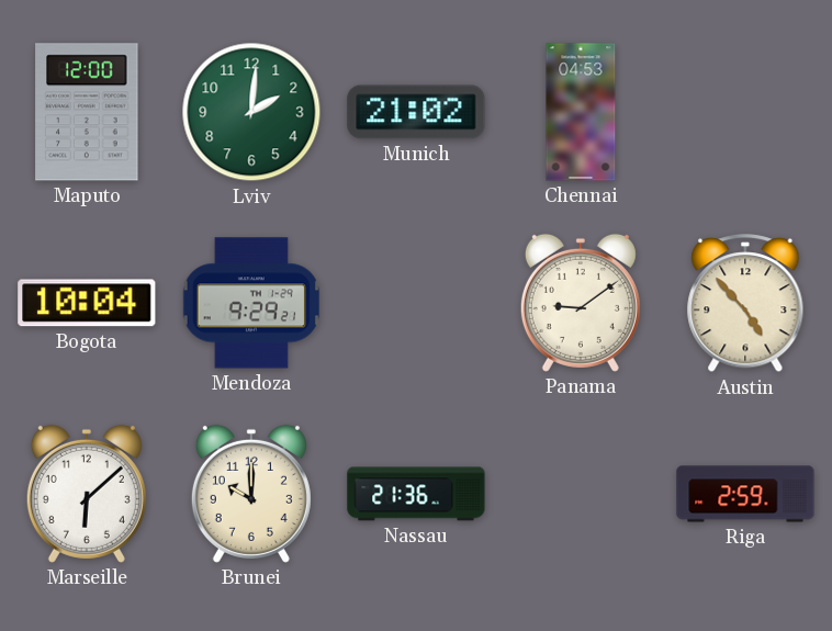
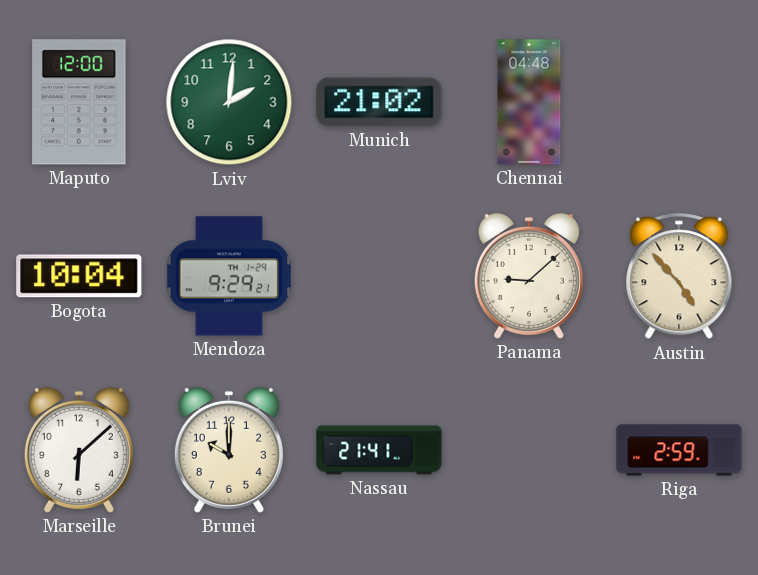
Chennai: 04:53 -> 04:48
Panama: 9:09 -> 9:08
Nassau: 21:36 -> 21:41
